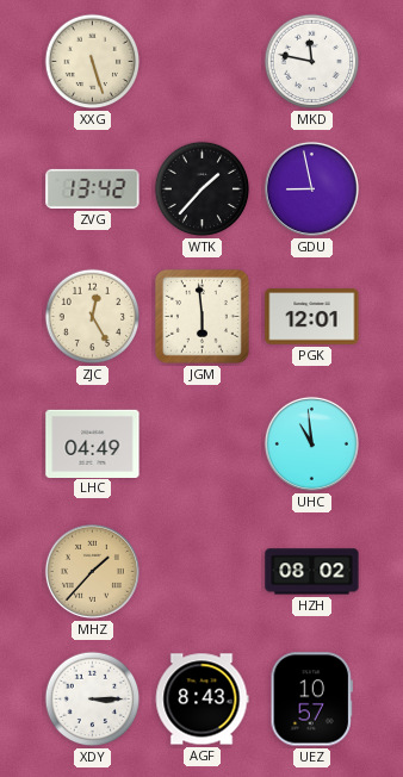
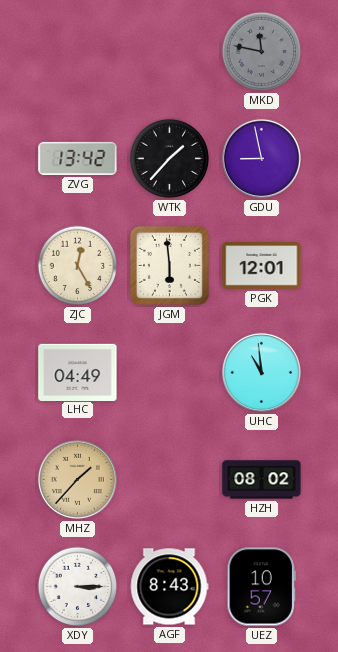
XXG: 5:27 -> none
MKD dial: white -> grey
